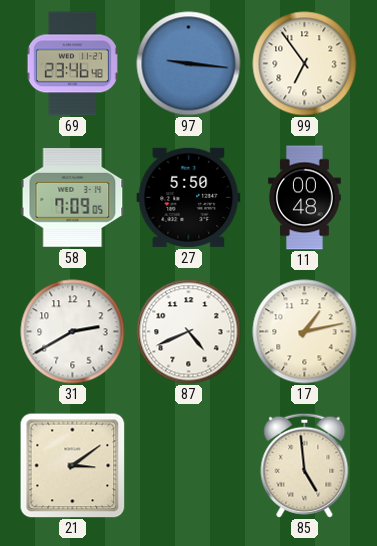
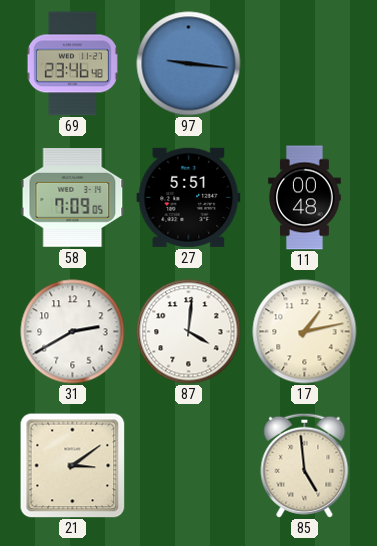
99: 6:54 -> none
27: 5:50 -> 5:51
87: 4:41 -> 4:01
